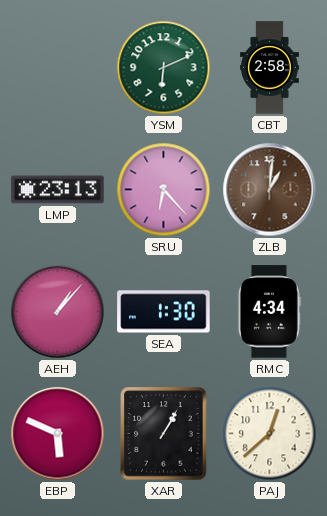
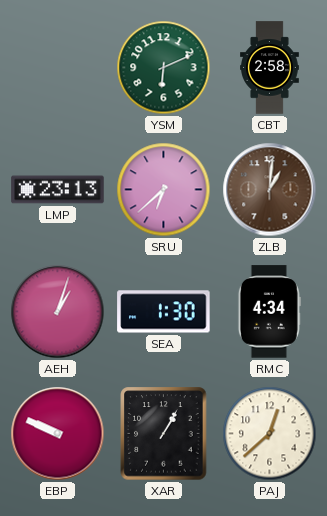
SRU: 6:23 -> 6:38
AEH: 1:07 -> 1:03
EBP: 5:49 -> 9:49
